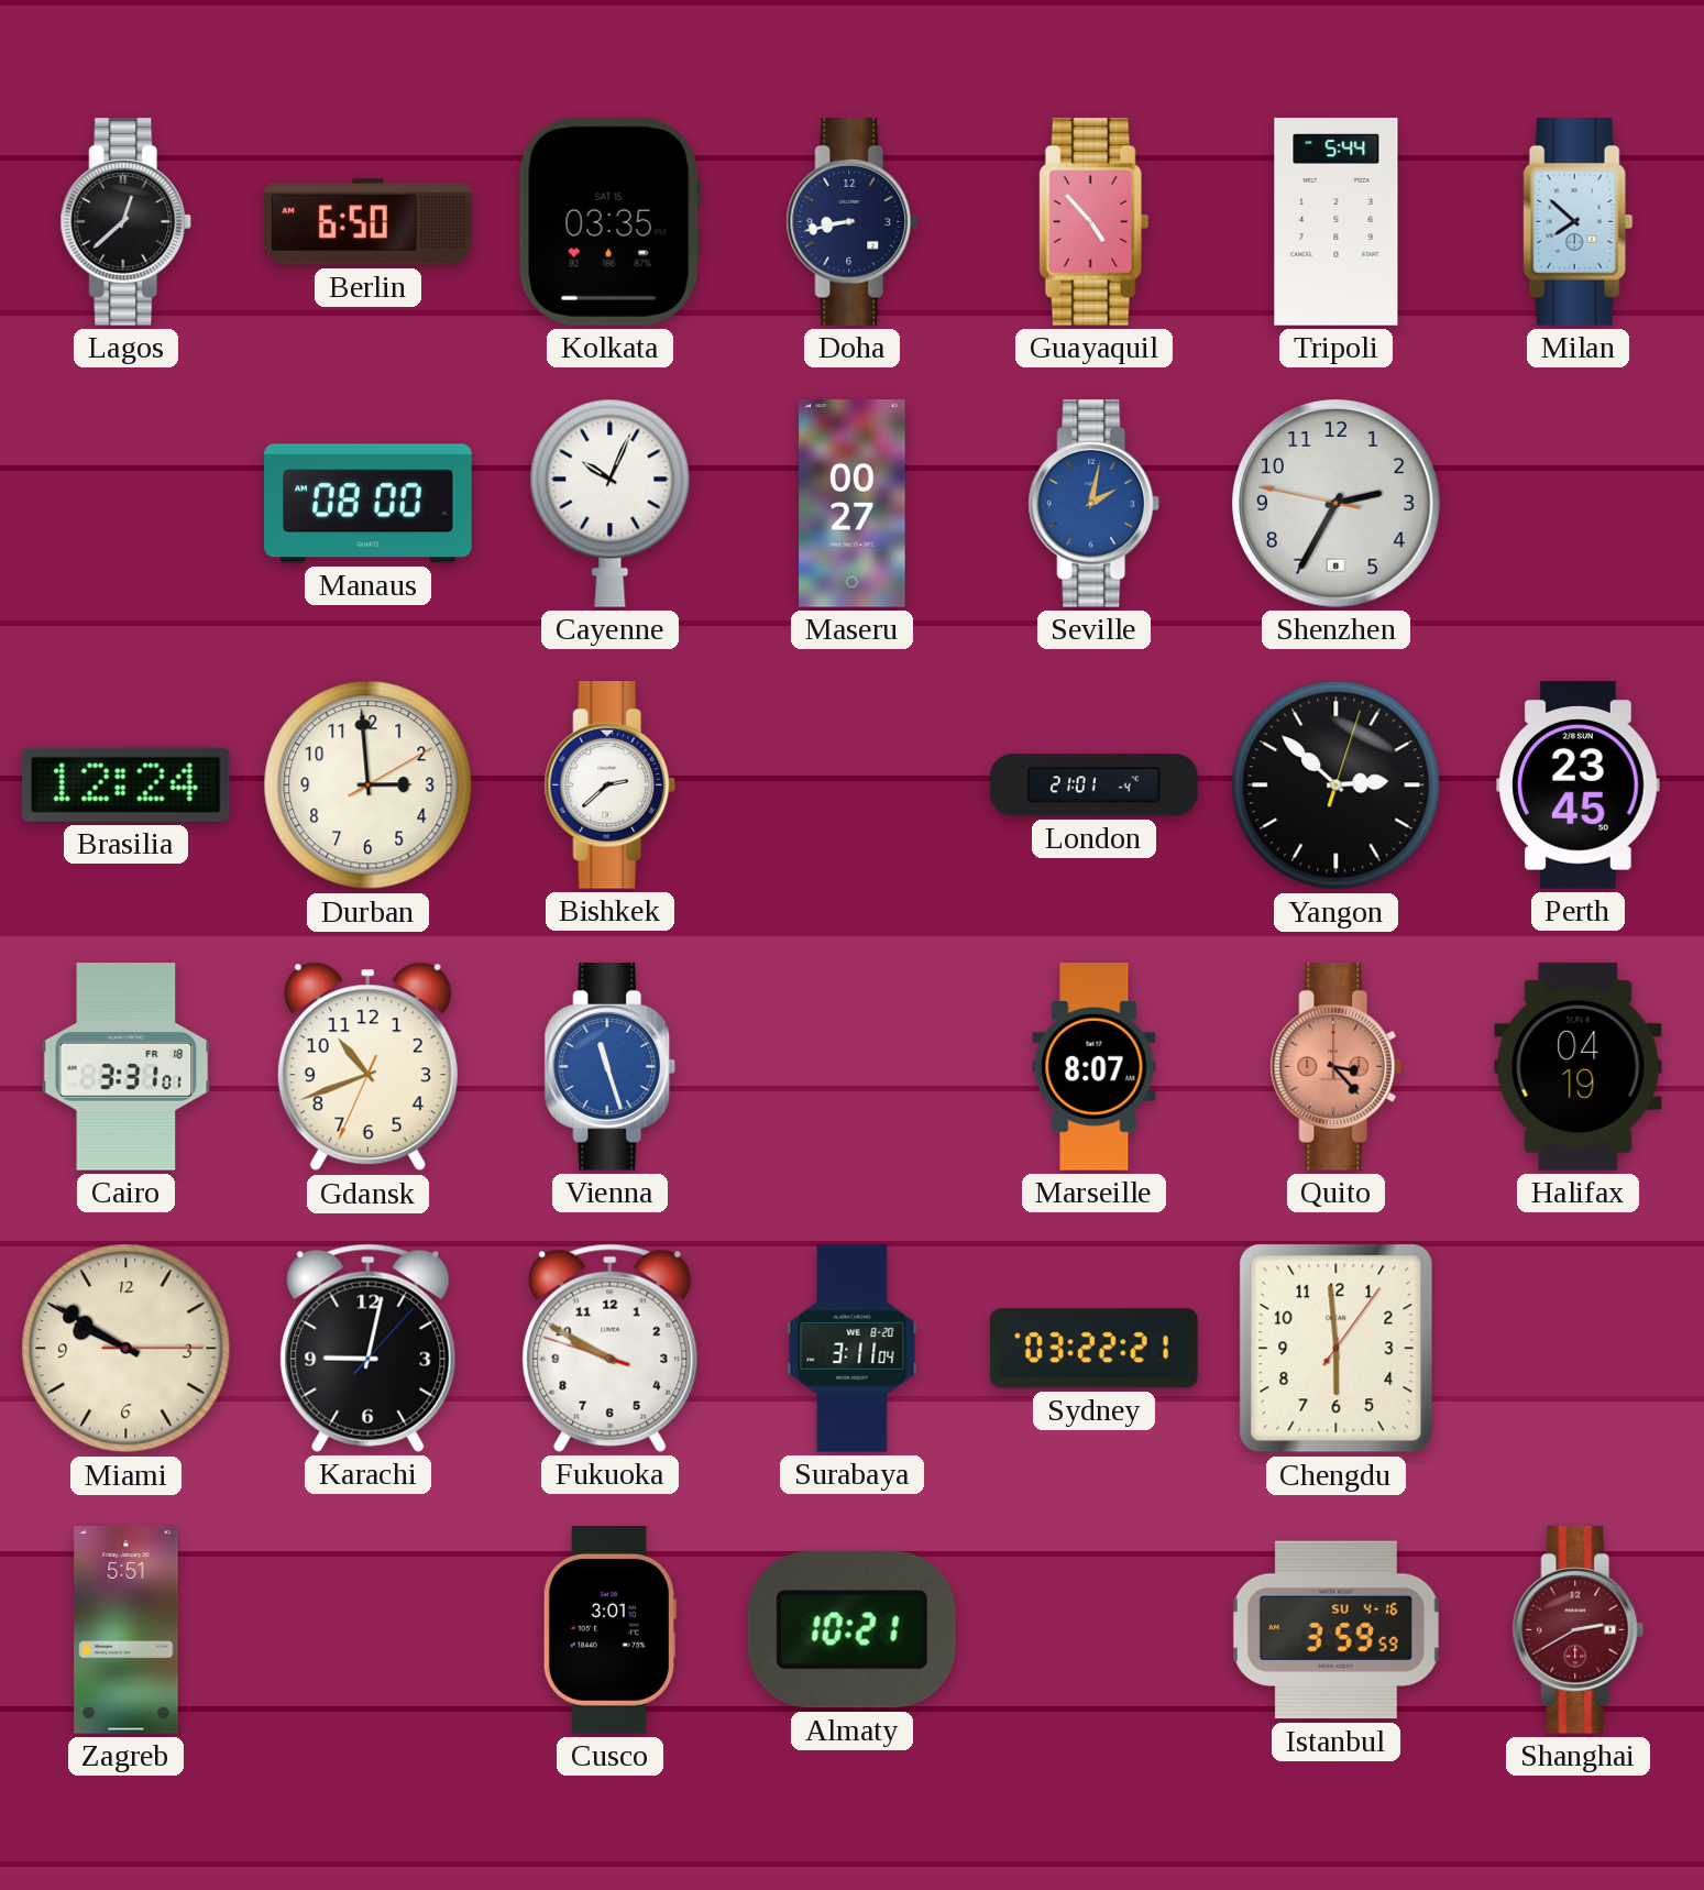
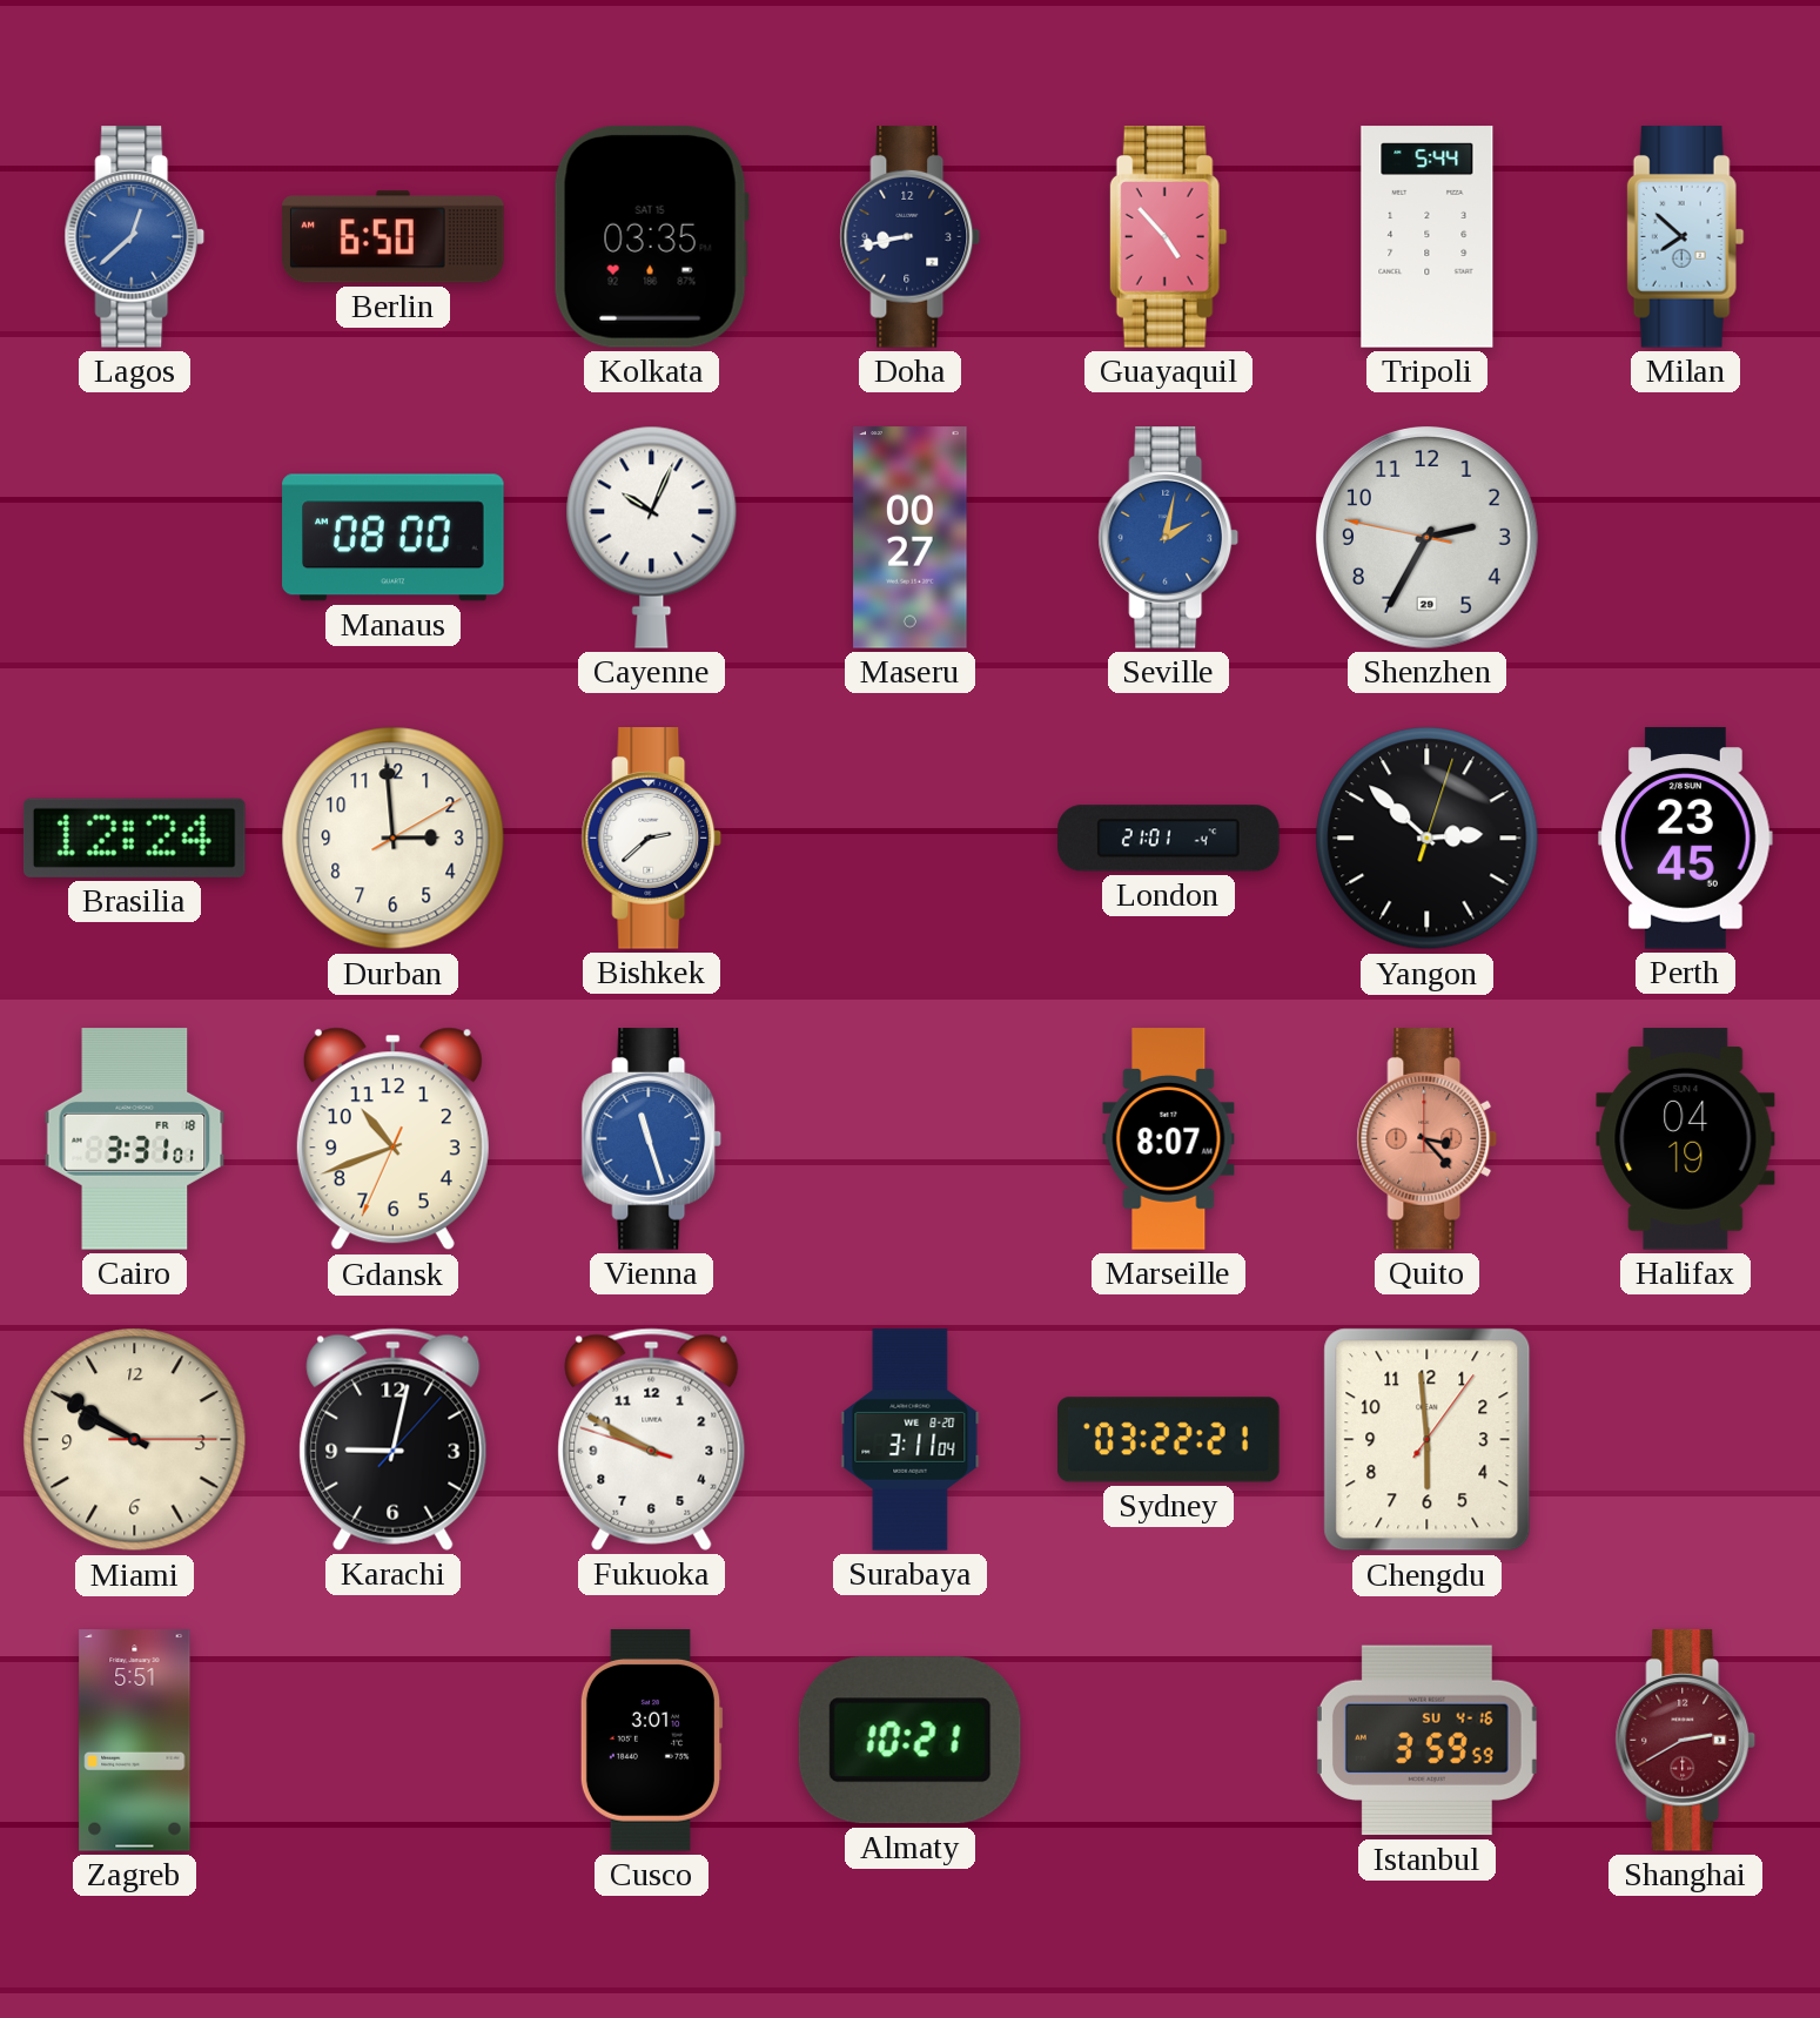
Lagos dial: black -> blue
Shenzhen date: 8 -> 29
